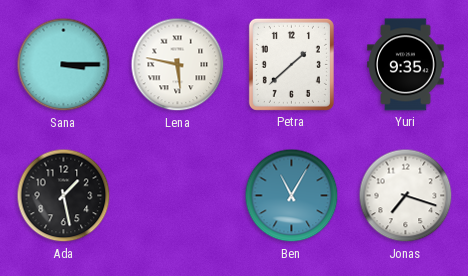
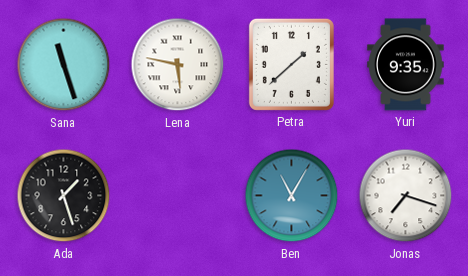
Sana: 3:15 -> 11:27
Ada: 1:28 -> 1:27
